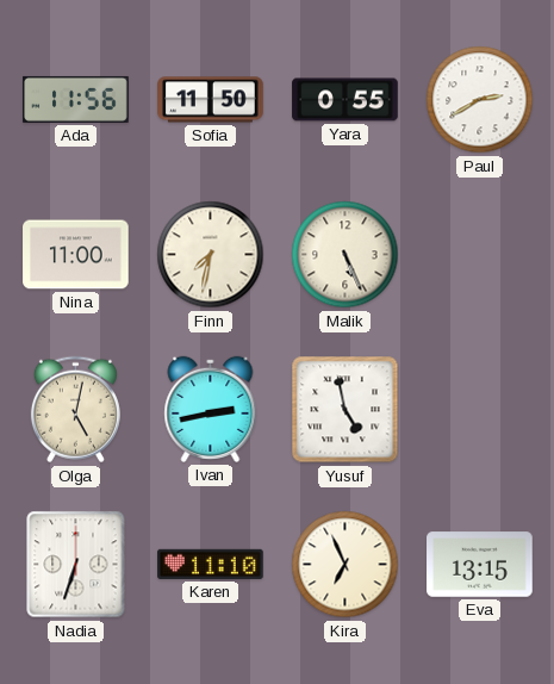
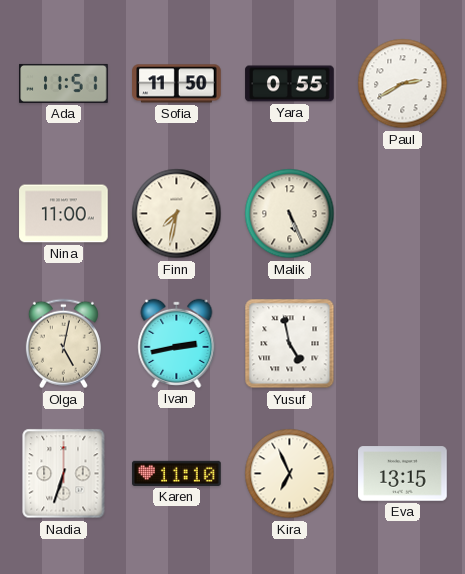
Ada: 11:56 -> 11:51
